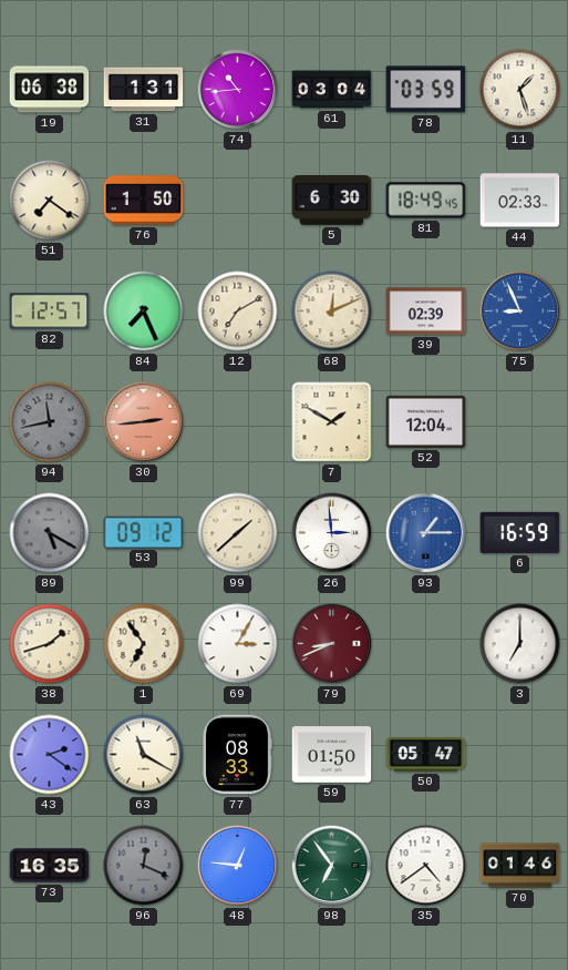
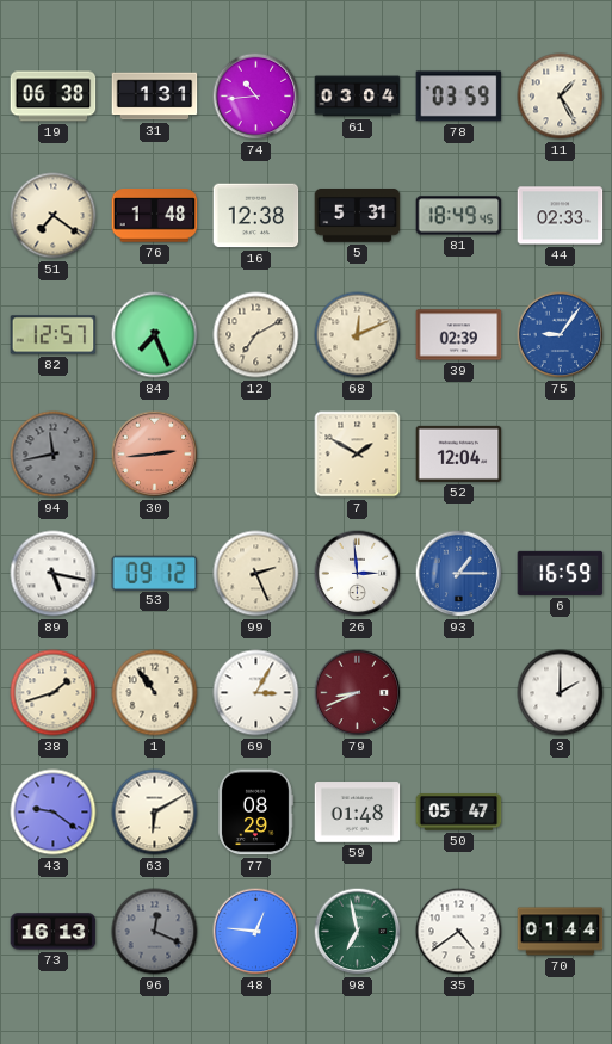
11: 1:27 -> 1:25
76: 1:50 -> 1:48
16: none -> 12:38
5: 6:30 -> 5:31
75: 8:56 -> 9:06
89: 5:20 -> 5:17
89 dial: grey -> white
99: 1:38 -> 2:26
1: 6:54 -> 10:54
3: 7:00 -> 2:00
43: 2:21 -> 9:21
63: 11:20 -> 6:10
77: 08:33 -> 08:29
59: 01:50 -> 01:48
73: 16:35 -> 16:13
98: 6:54 -> 6:58
70: 01:46 -> 01:44
